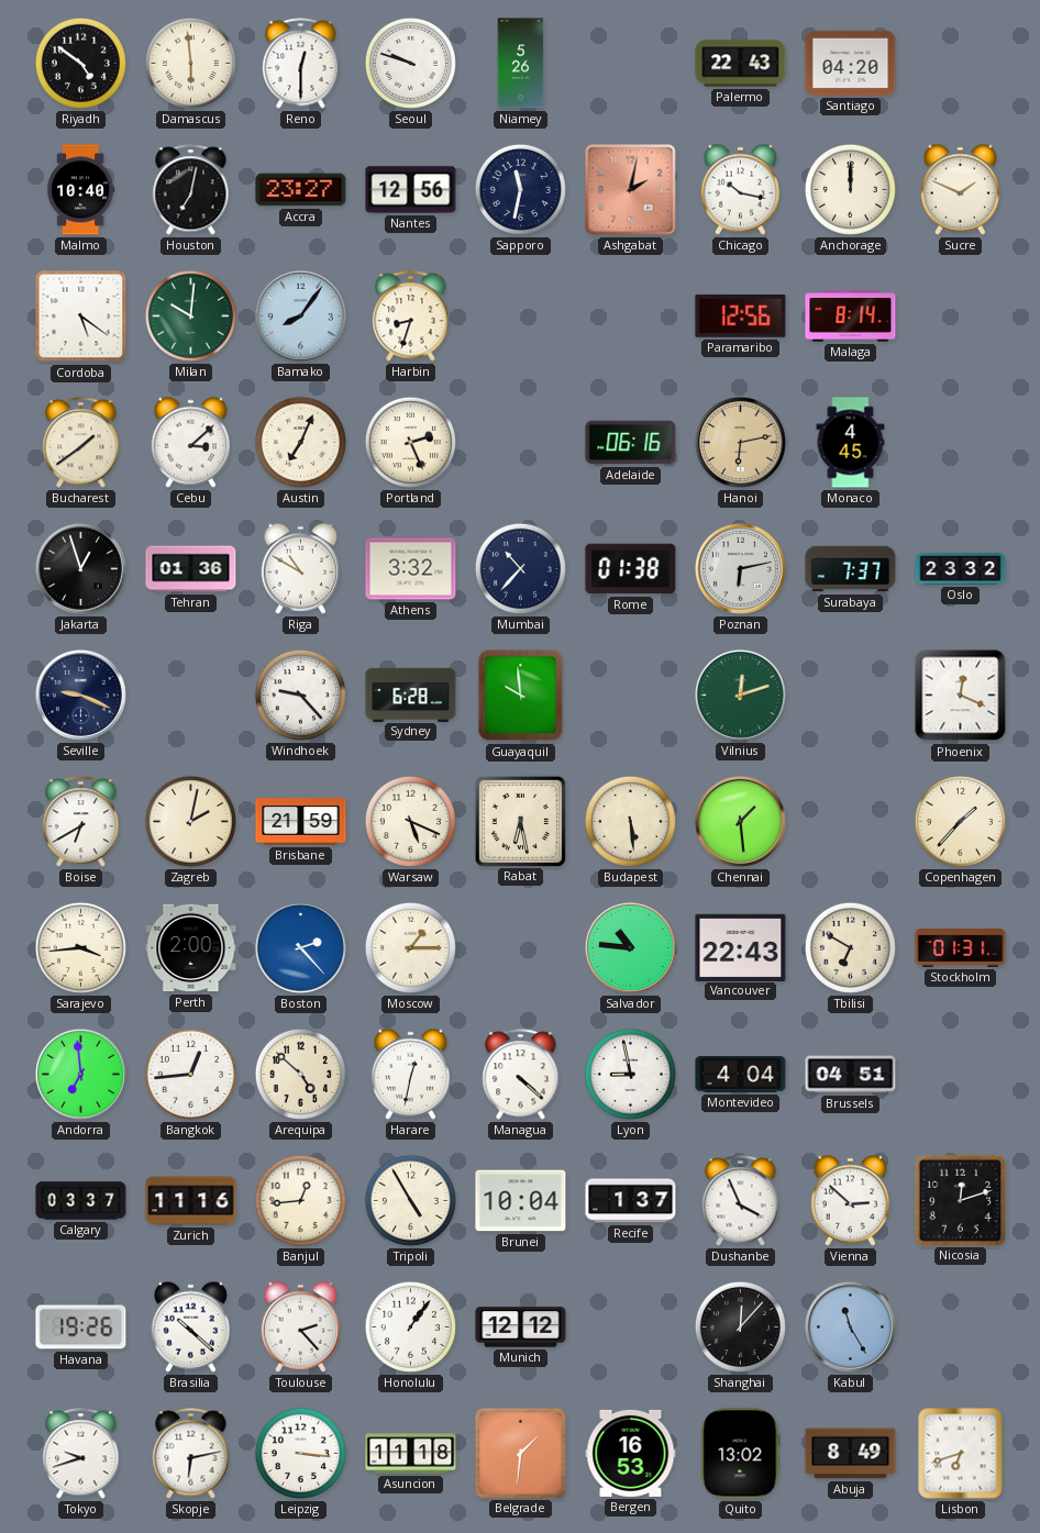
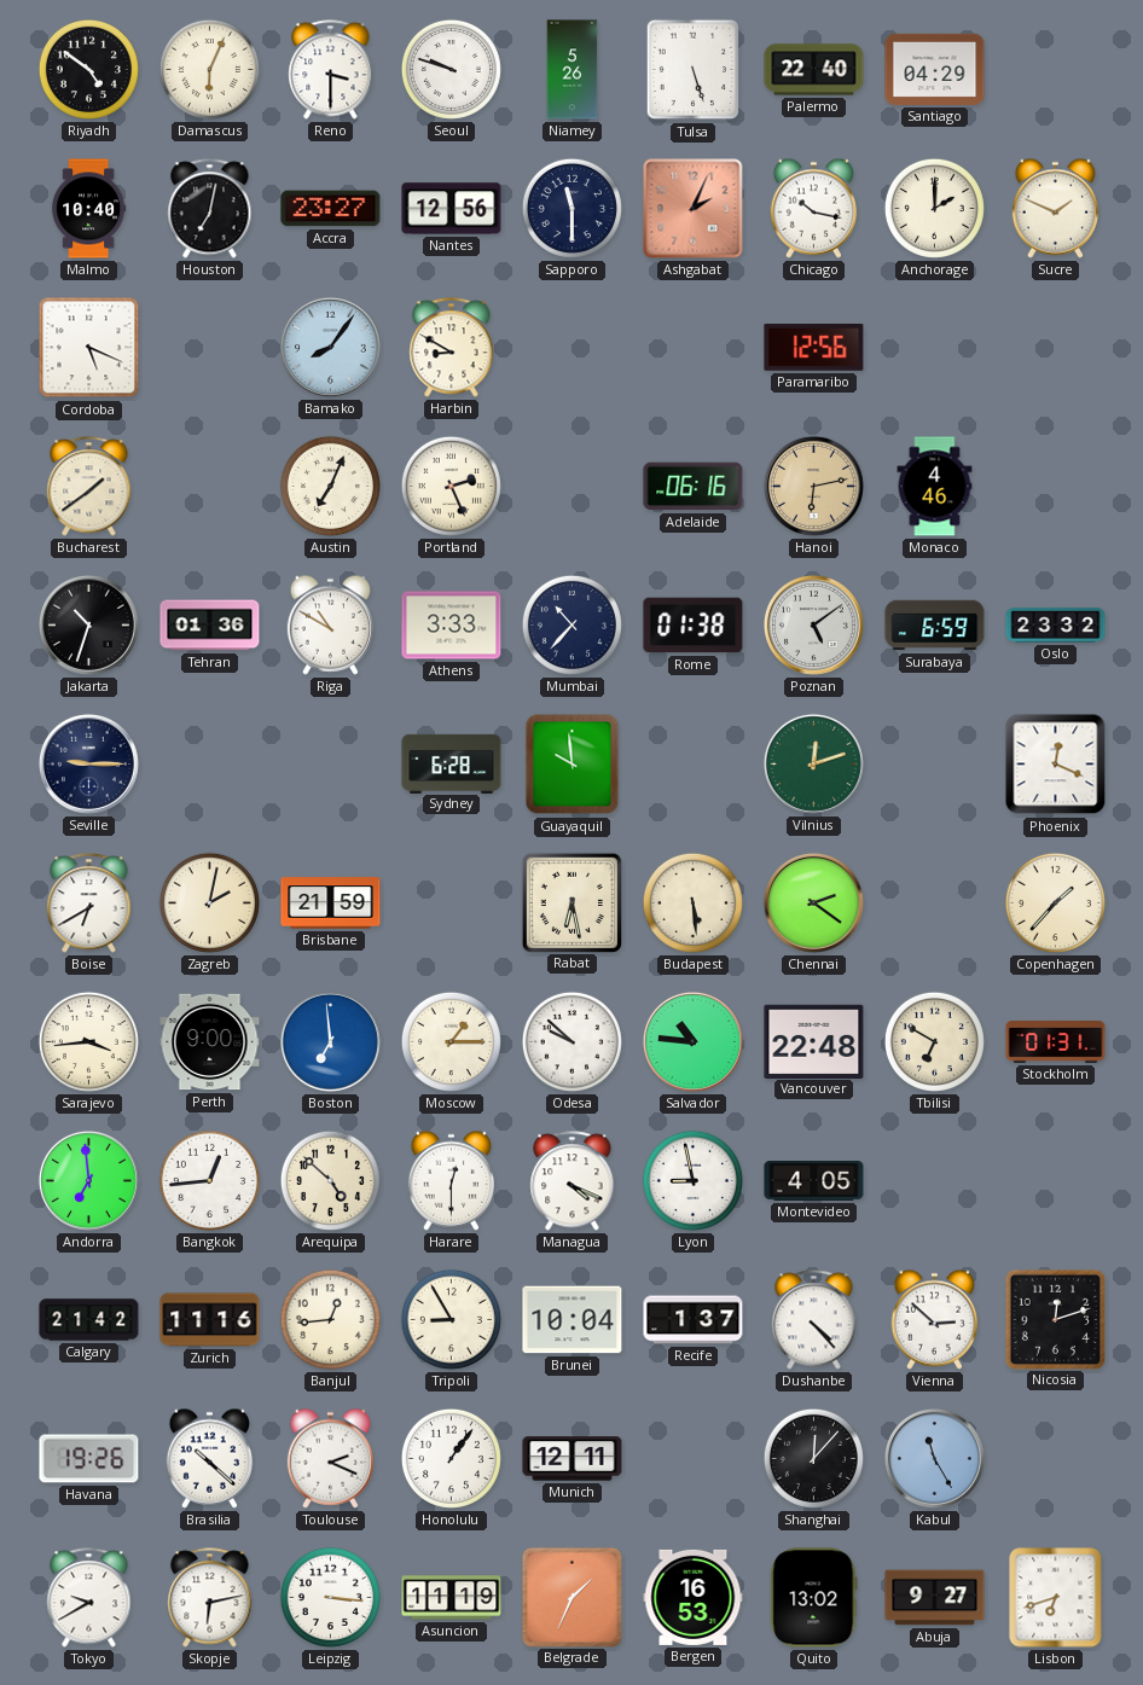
Damascus: 5:59 -> 6:04
Reno: 12:30 -> 3:30
Tulsa: none -> 5:27
Palermo: 22:43 -> 22:40
Santiago: 04:20 -> 04:29
Sapporo: 11:32 -> 11:30
Ashgabat: 2:02 -> 2:04
Anchorage: 12:00 -> 2:00
Cordoba: 5:21 -> 5:19
Milan: 10:01 -> none
Harbin: 8:33 -> 8:50
Malaga: 8:14 -> none
Cebu: 3:08 -> none
Monaco: 4:45 -> 4:46
Jakarta: 12:57 -> 10:33
Athens: 3:32 -> 3:33
Poznan: 6:13 -> 5:09
Surabaya: 7:37 -> 6:59
Seville: 9:19 -> 9:15
Windhoek: 9:23 -> none
Warsaw: 5:19 -> none
Chennai: 1:29 -> 2:21
Perth: 2:00 -> 9:00
Boston: 2:23 -> 6:59
Odesa: none -> 9:52
Vancouver: 22:43 -> 22:48
Harare: 12:32 -> 12:30
Managua: 4:22 -> 4:19
Montevideo: 4:04 -> 4:05
Brussels: 04:51 -> none
Calgary: 03:37 -> 21:42
Tripoli: 4:55 -> 8:55
Dushanbe: 3:56 -> 4:23
Toulouse: 2:23 -> 2:19
Munich: 12:12 -> 12:11
Tokyo: 9:42 -> 9:40
Asuncion: 11:18 -> 11:19
Belgrade: 1:31 -> 1:34
Abuja: 8:49 -> 9:27
